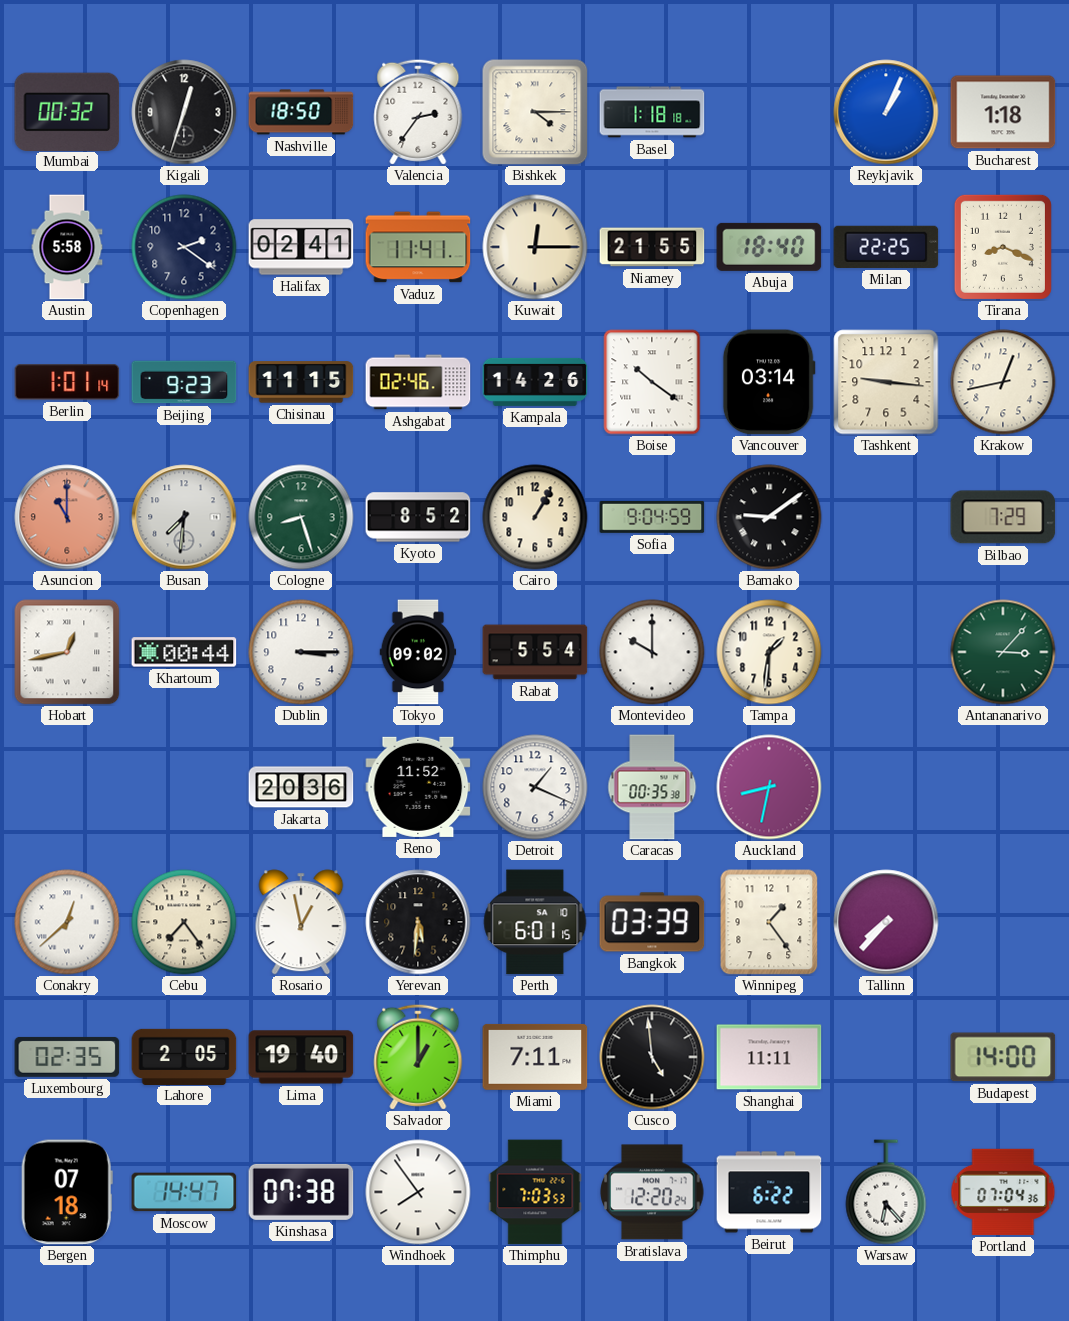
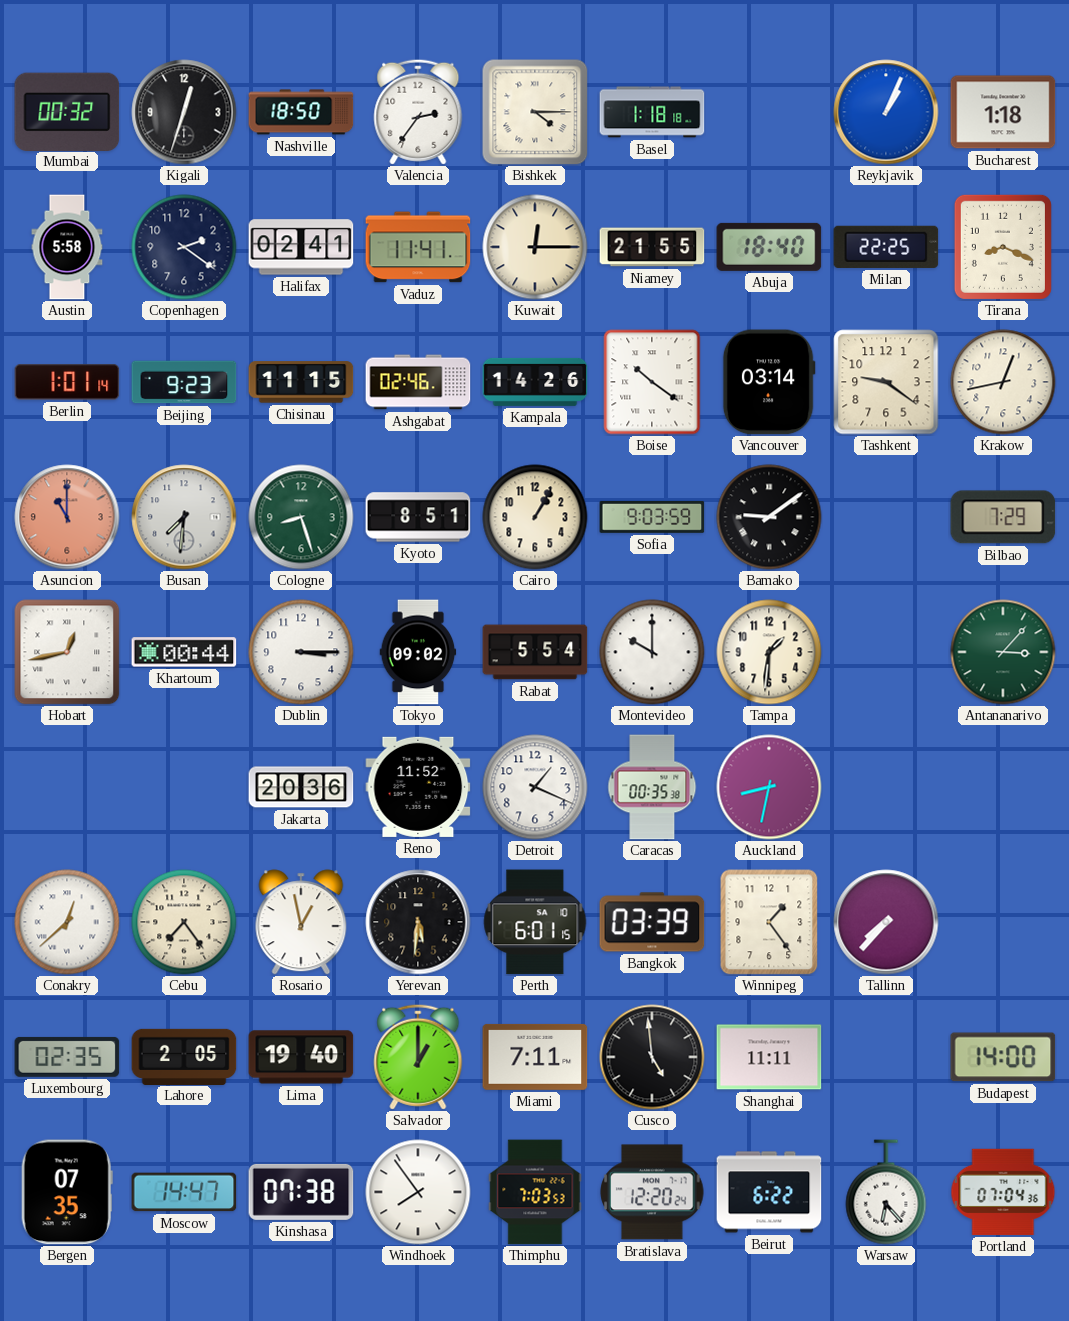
Tashkent: 9:16 -> 9:21
Kyoto: 8:52 -> 8:51
Sofia: 9:04 -> 9:03
Bergen: 07:18 -> 07:35
